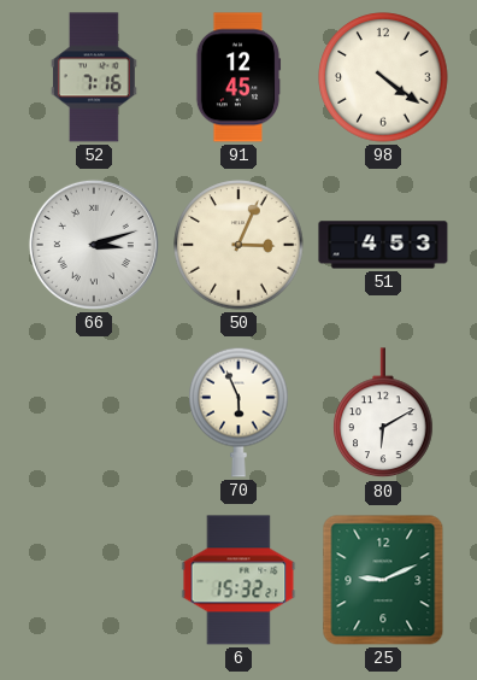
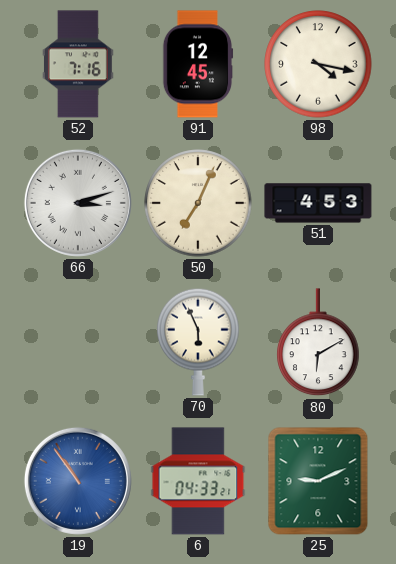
98: 4:21 -> 4:17
50: 3:04 -> 7:04
19: none -> 10:54
6: 15:32 -> 04:33
